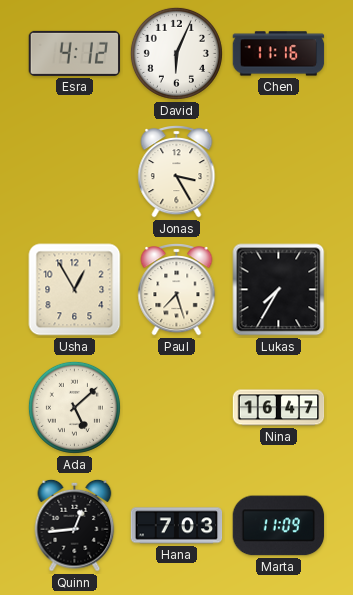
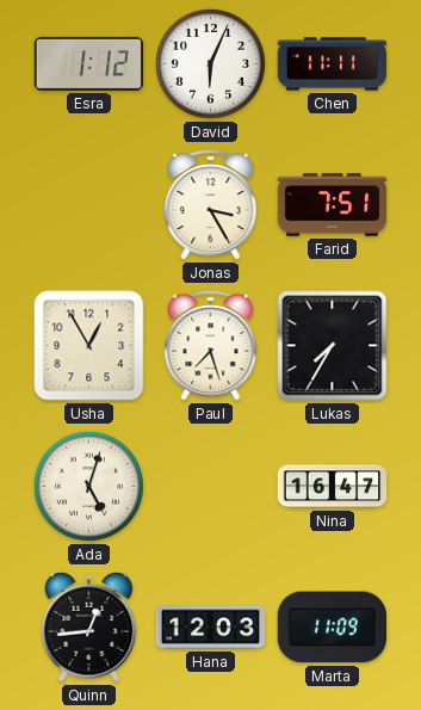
Esra: 4:12 -> 1:12
Chen: 11:16 -> 11:11
Farid: none -> 7:51
Ada: 5:08 -> 5:03
Hana: 7:03 -> 12:03
